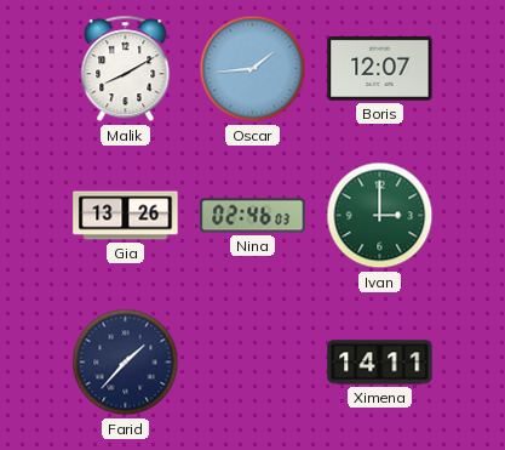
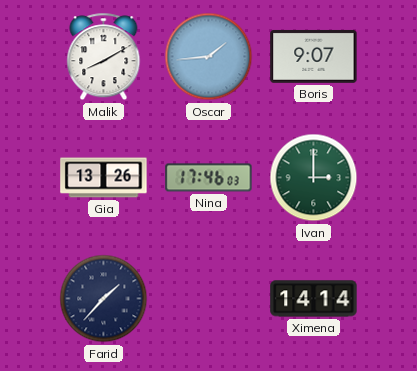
Boris: 12:07 -> 9:07
Nina: 02:46 -> 17:46
Ximena: 14:11 -> 14:14
